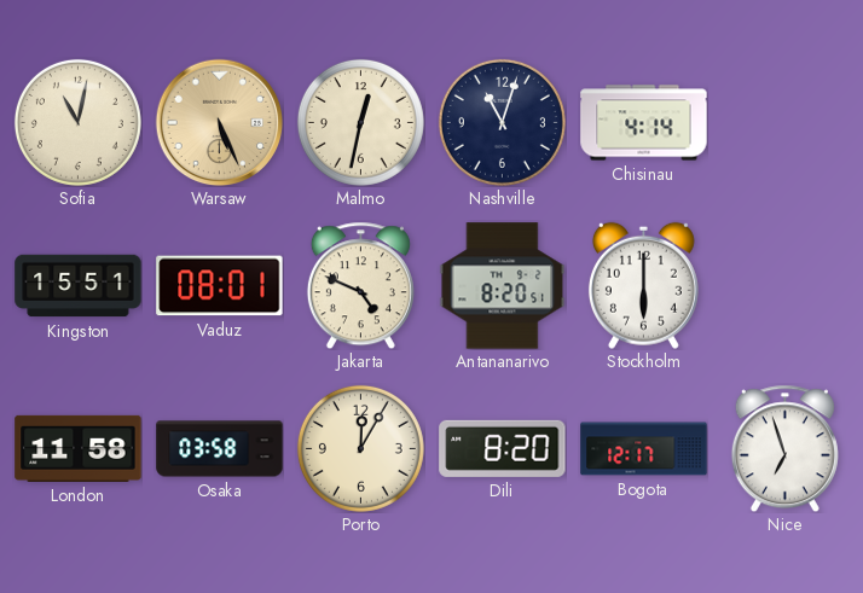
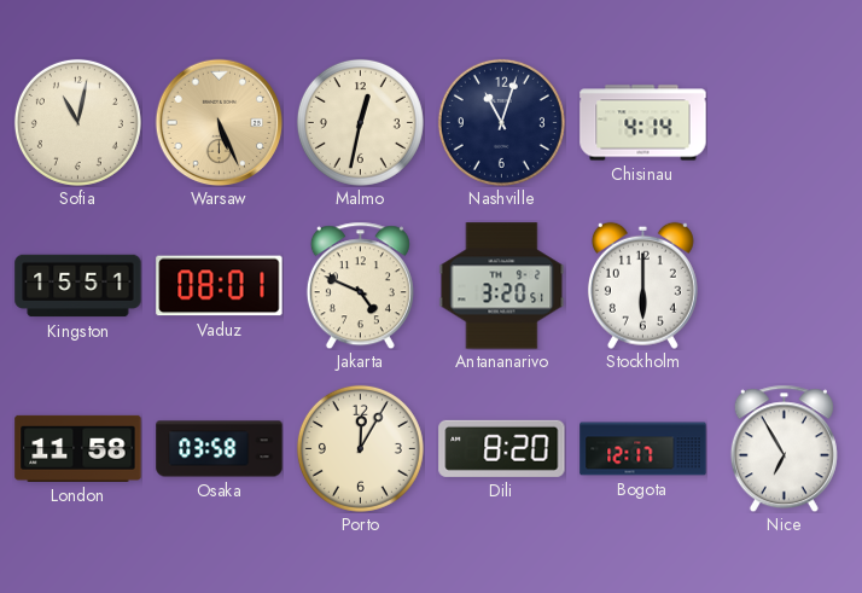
Antananarivo: 8:20 -> 3:20
Nice: 6:57 -> 6:55
